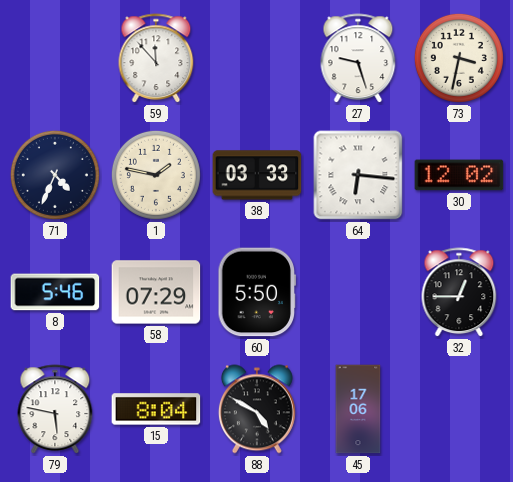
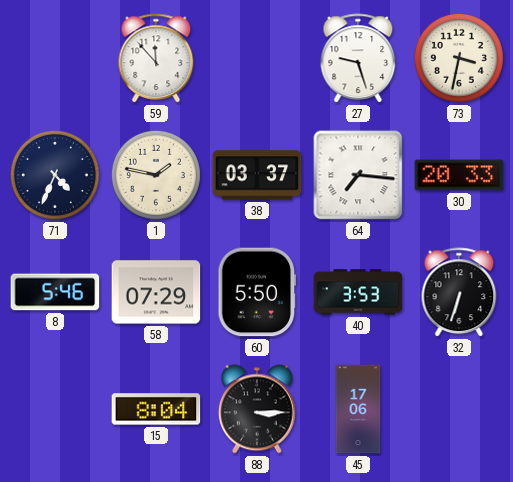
38: 03:33 -> 03:37
64: 6:16 -> 7:16
30: 12:02 -> 20:33
40: none -> 3:53
32: 12:45 -> 6:33
79: 5:47 -> none
88: 4:50 -> 3:15
